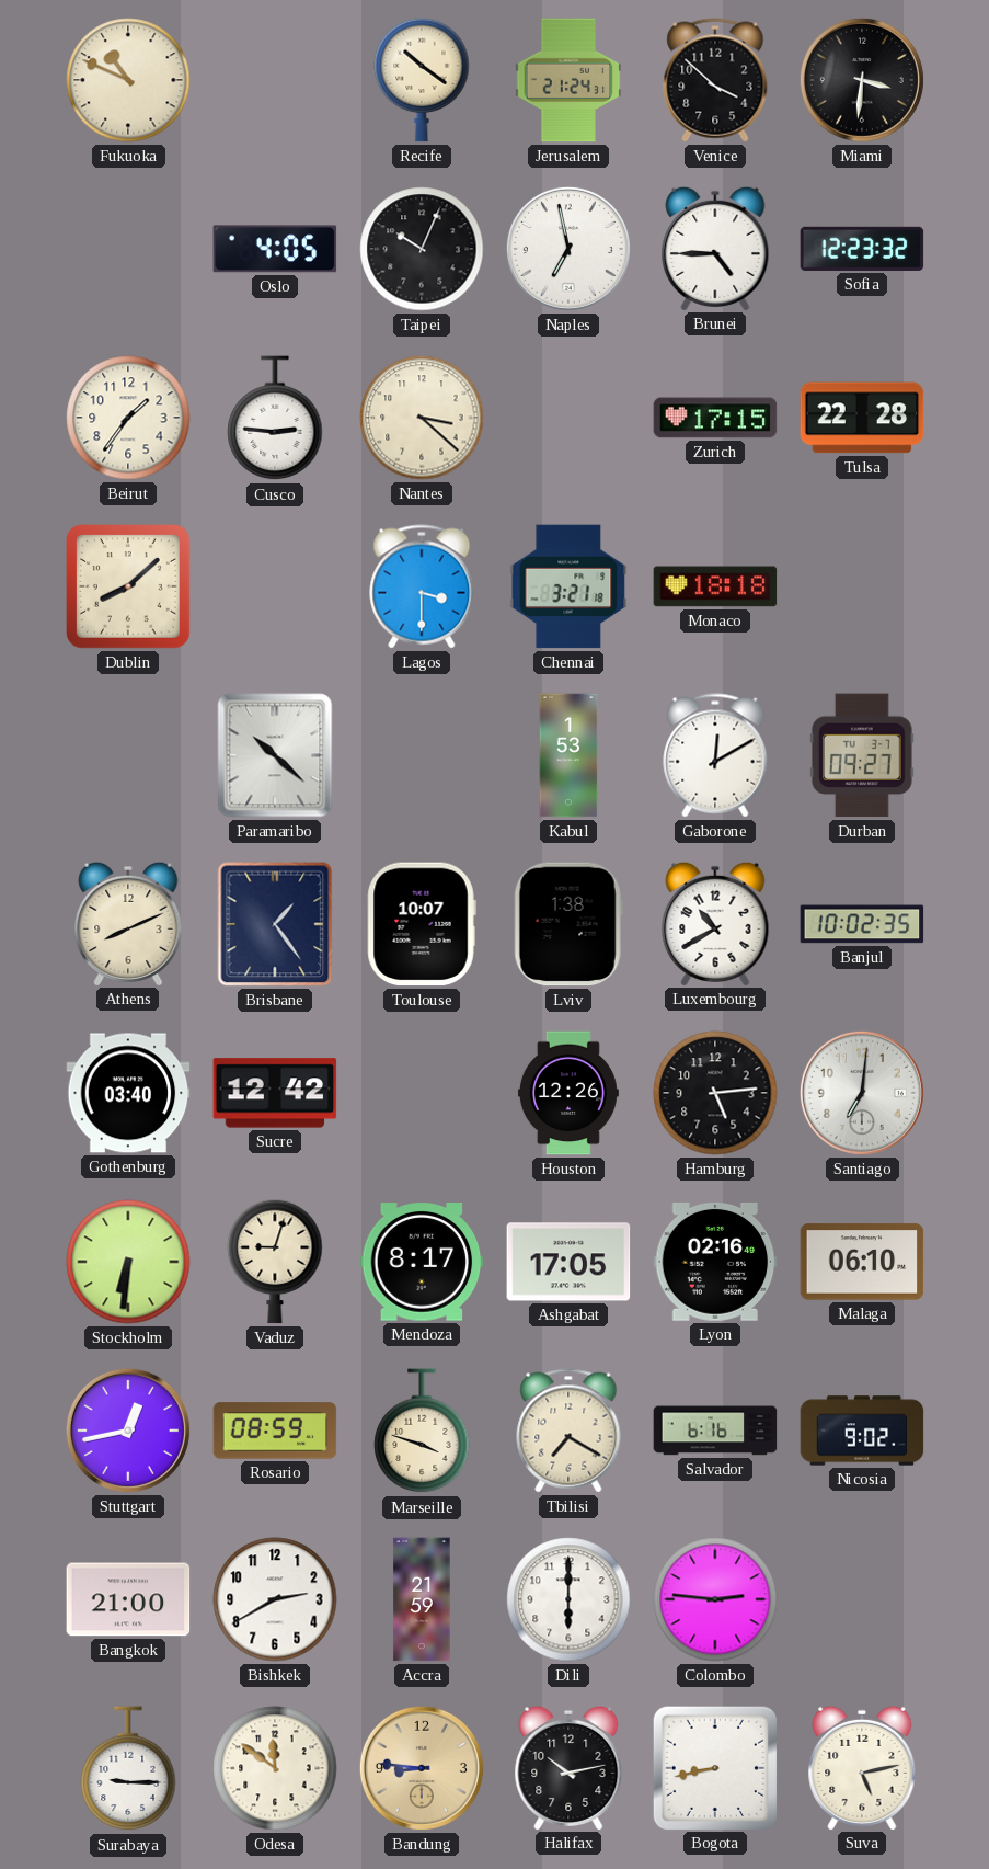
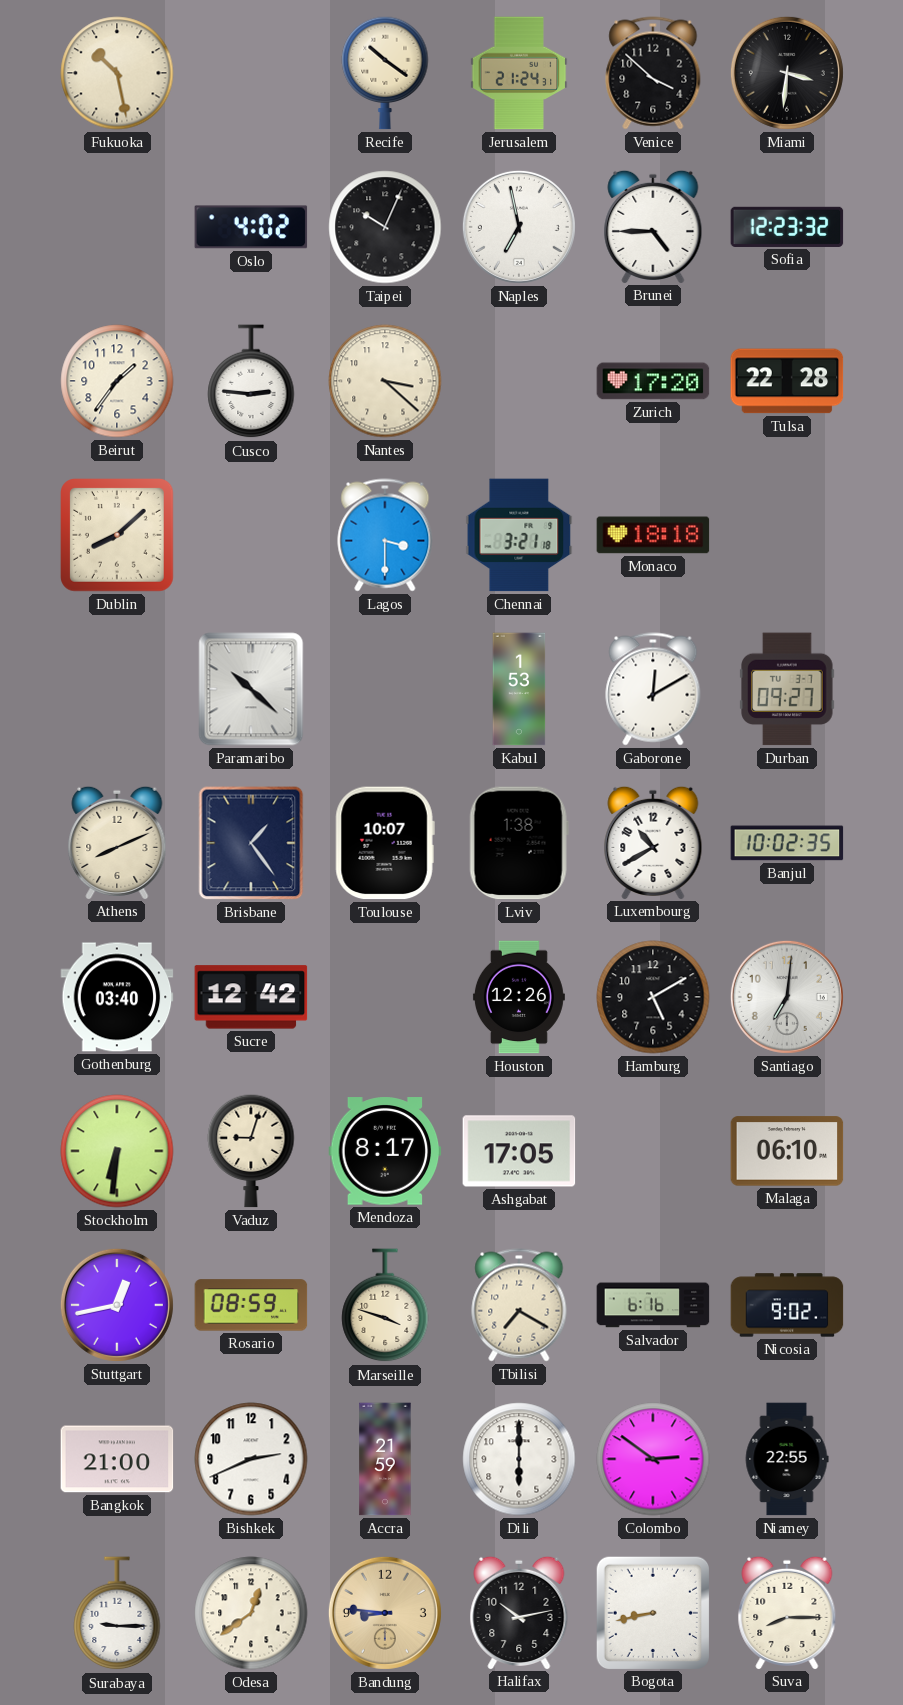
Fukuoka: 10:49 -> 10:28
Oslo: 4:05 -> 4:02
Zurich: 17:15 -> 17:20
Hamburg: 5:14 -> 5:10
Lyon: 02:16 -> none
Bishkek: 2:40 -> 2:41
Colombo: 2:46 -> 2:51
Niamey: none -> 22:55
Odesa: 11:51 -> 12:39
Suva: 5:13 -> 8:15
